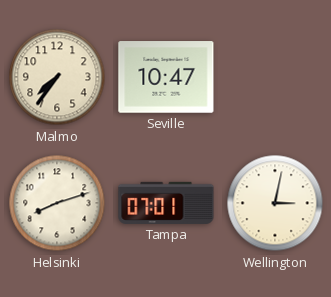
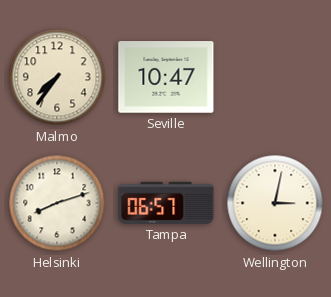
Tampa: 07:01 -> 06:57
